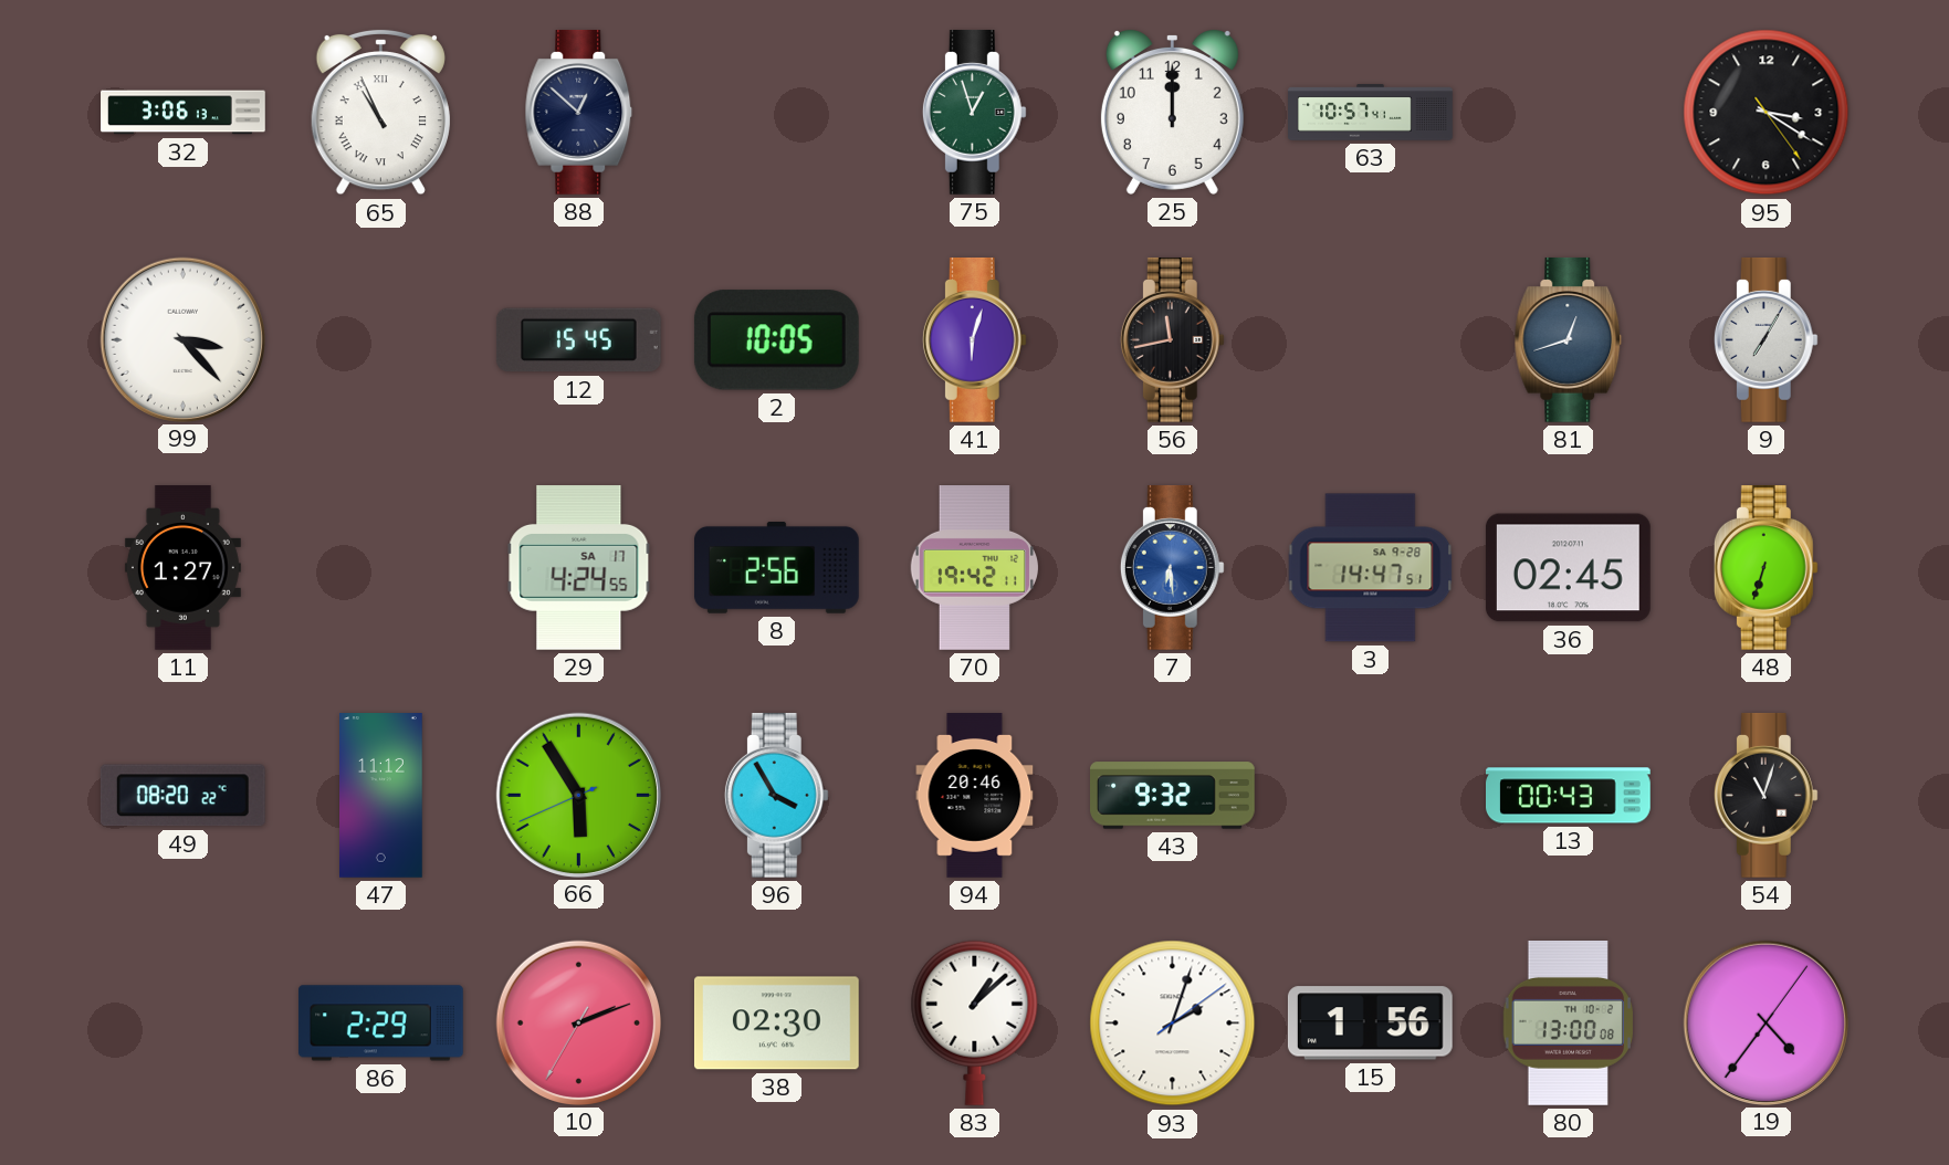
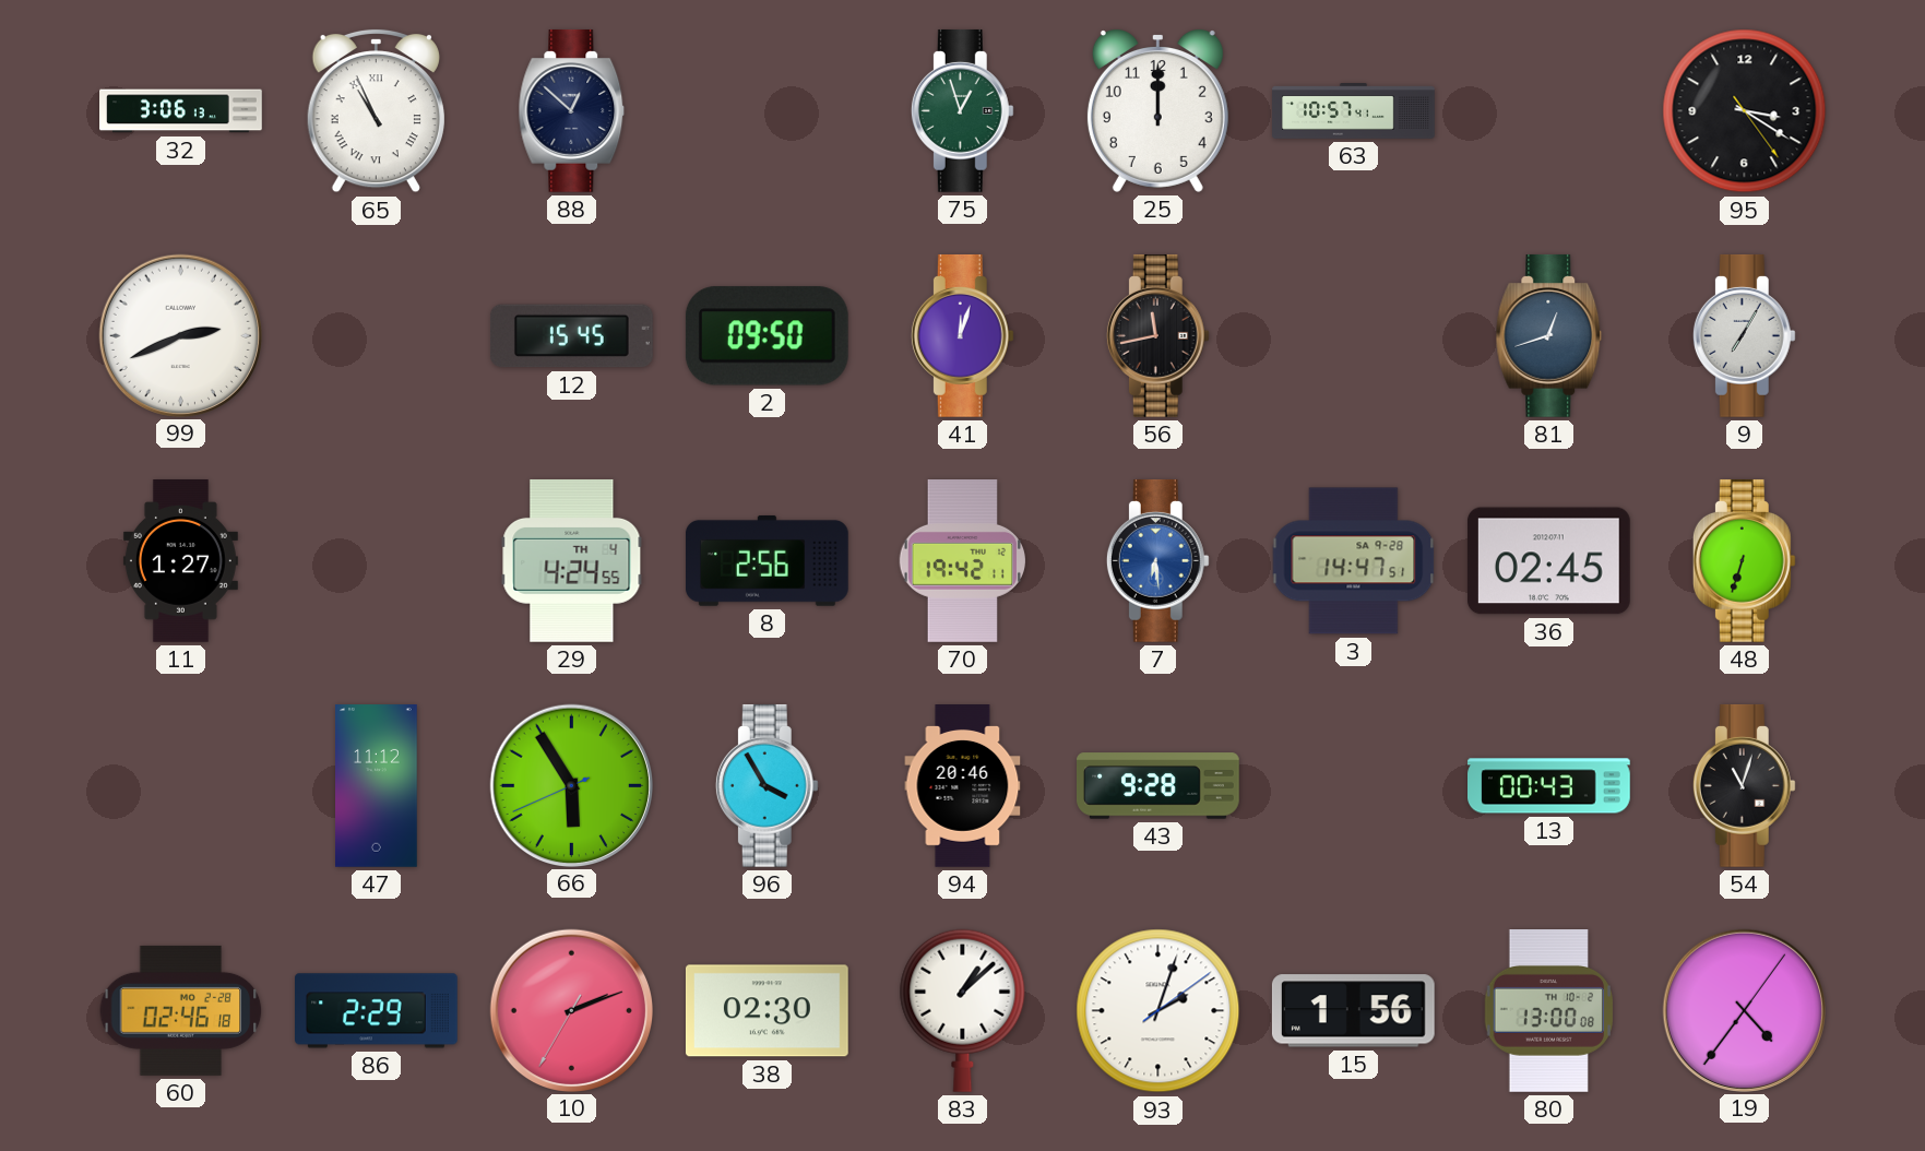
99: 3:23 -> 2:41
2: 10:05 -> 09:50
41: 6:03 -> 12:03
29 date: SA 17 -> TH 4
49: 08:20 -> none
43: 9:32 -> 9:28
60: none -> 02:46
